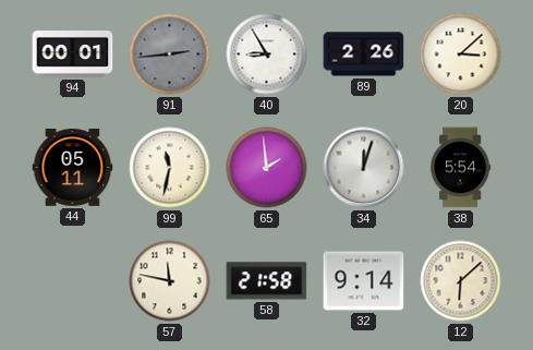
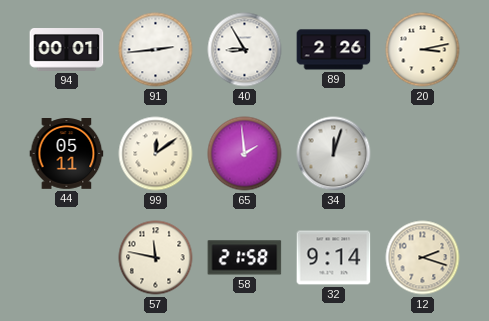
91 dial: grey -> white
20: 3:08 -> 3:13
99: 11:32 -> 12:09
38: 5:54 -> none
12: 6:08 -> 2:18
